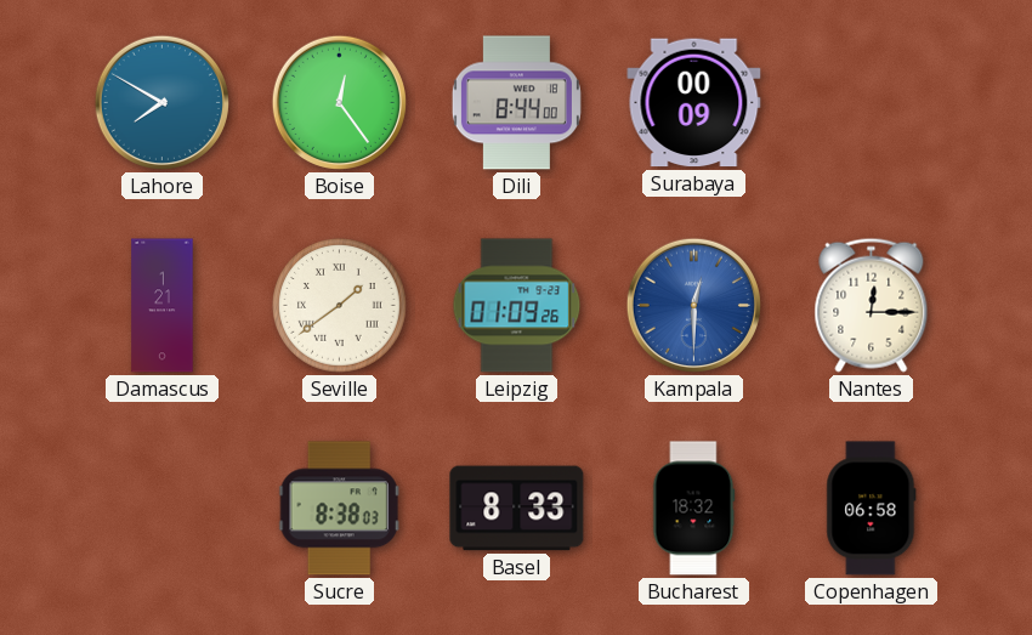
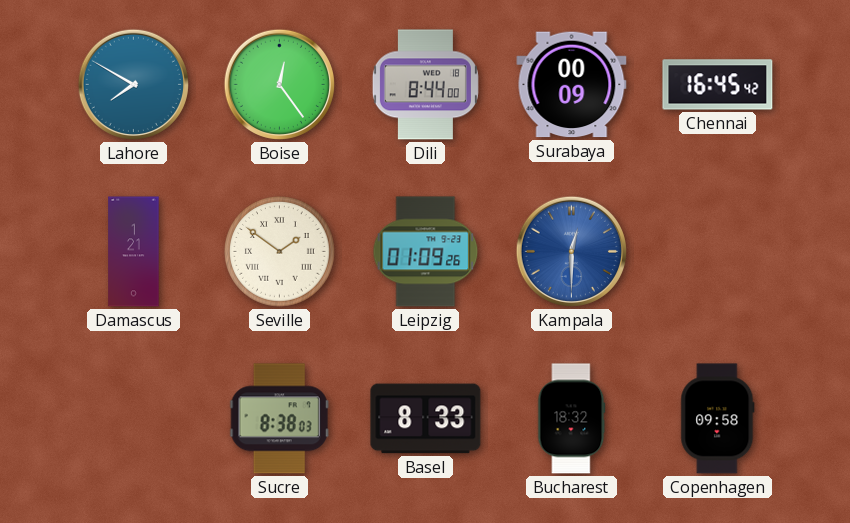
Chennai: none -> 16:45
Seville: 1:39 -> 1:51
Nantes: 12:15 -> none
Copenhagen: 06:58 -> 09:58
